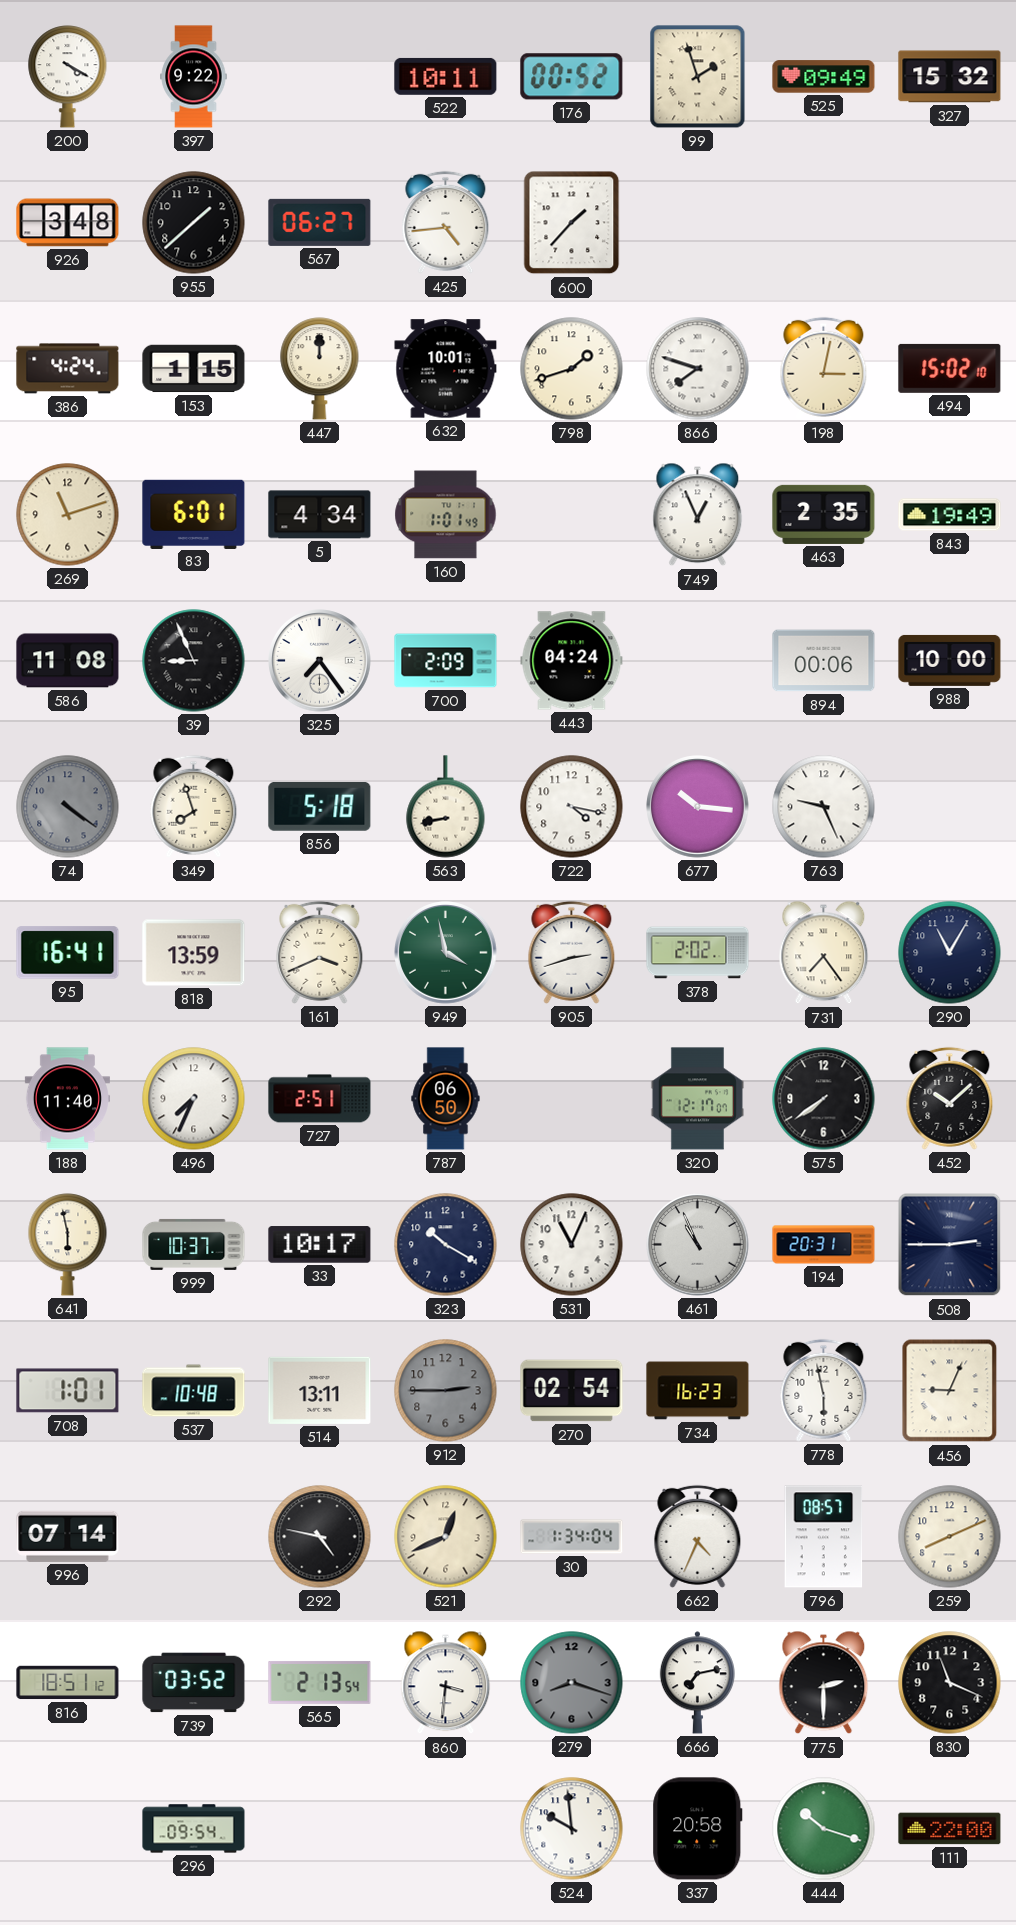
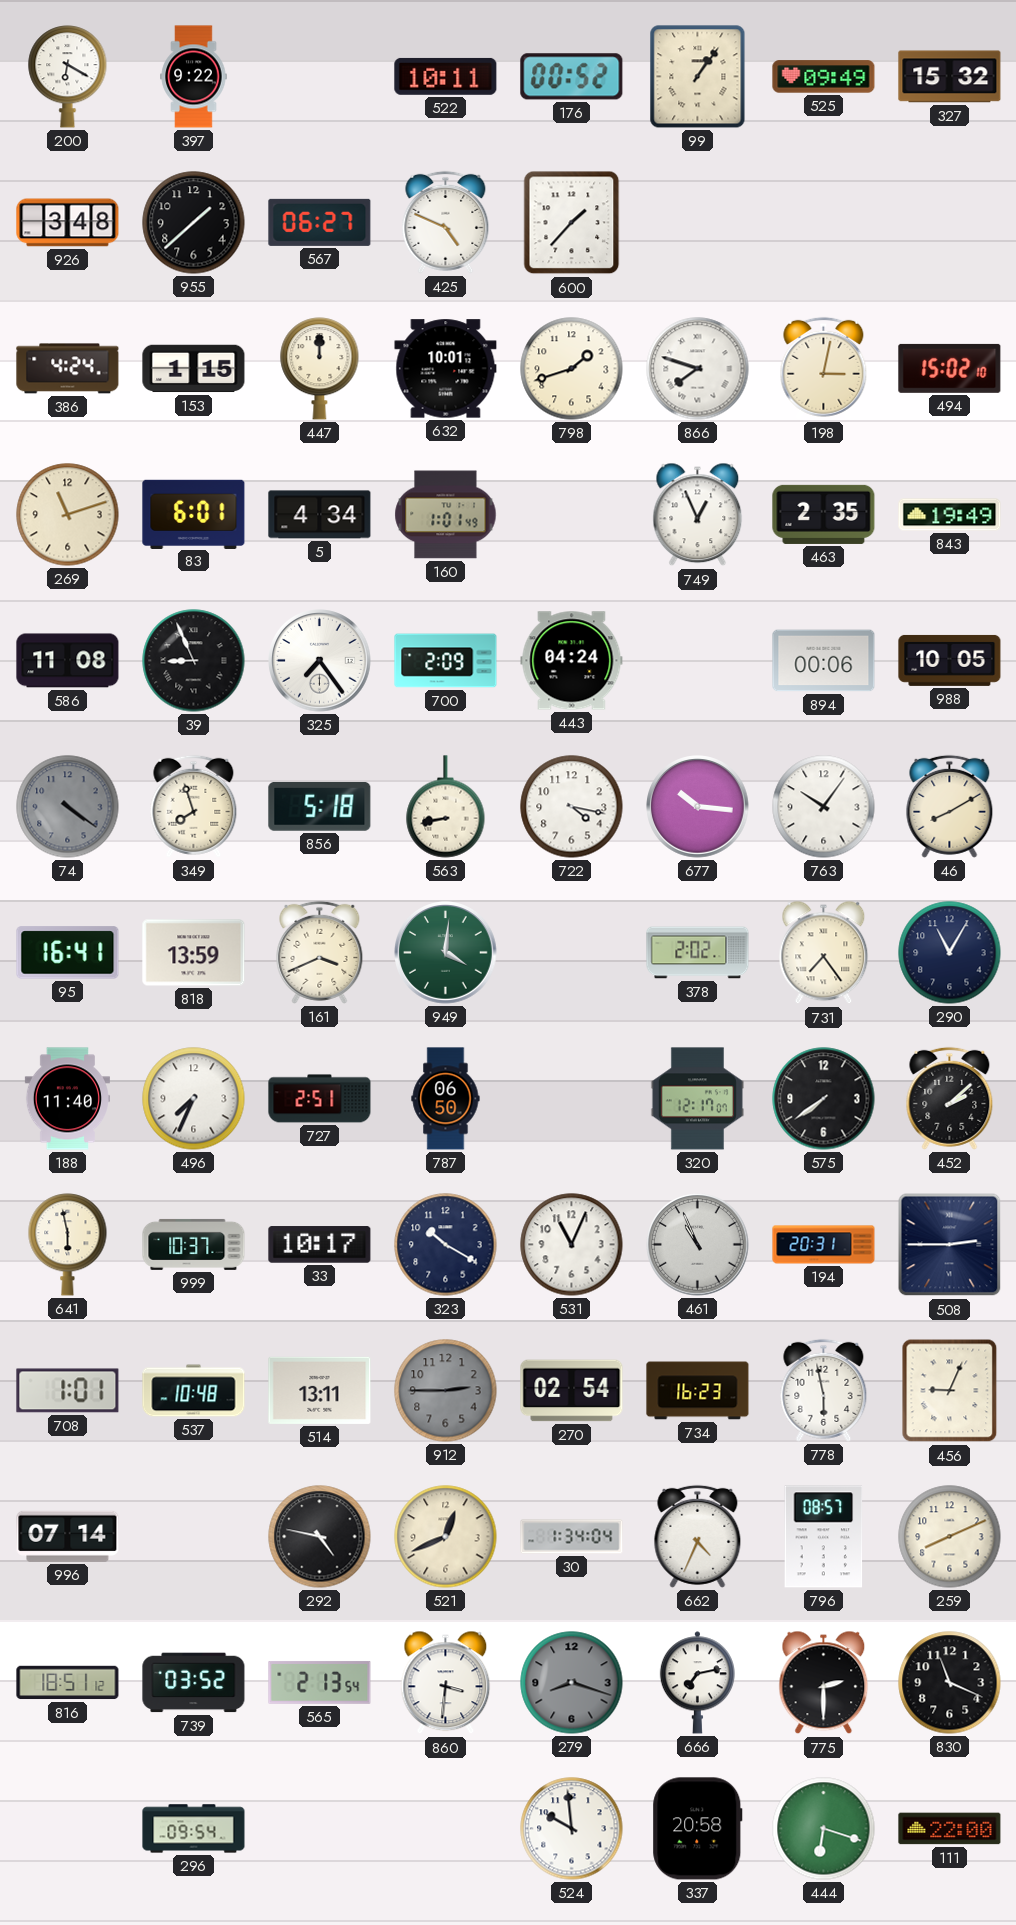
200: 4:20 -> 6:20
99: 1:57 -> 1:06
425: 4:44 -> 4:49
988: 10:00 -> 10:05
763: 9:26 -> 10:06
46: none -> 8:10
949: 3:58 -> 4:01
905: 2:42 -> none
452: 10:08 -> 2:08
444: 10:18 -> 6:18
